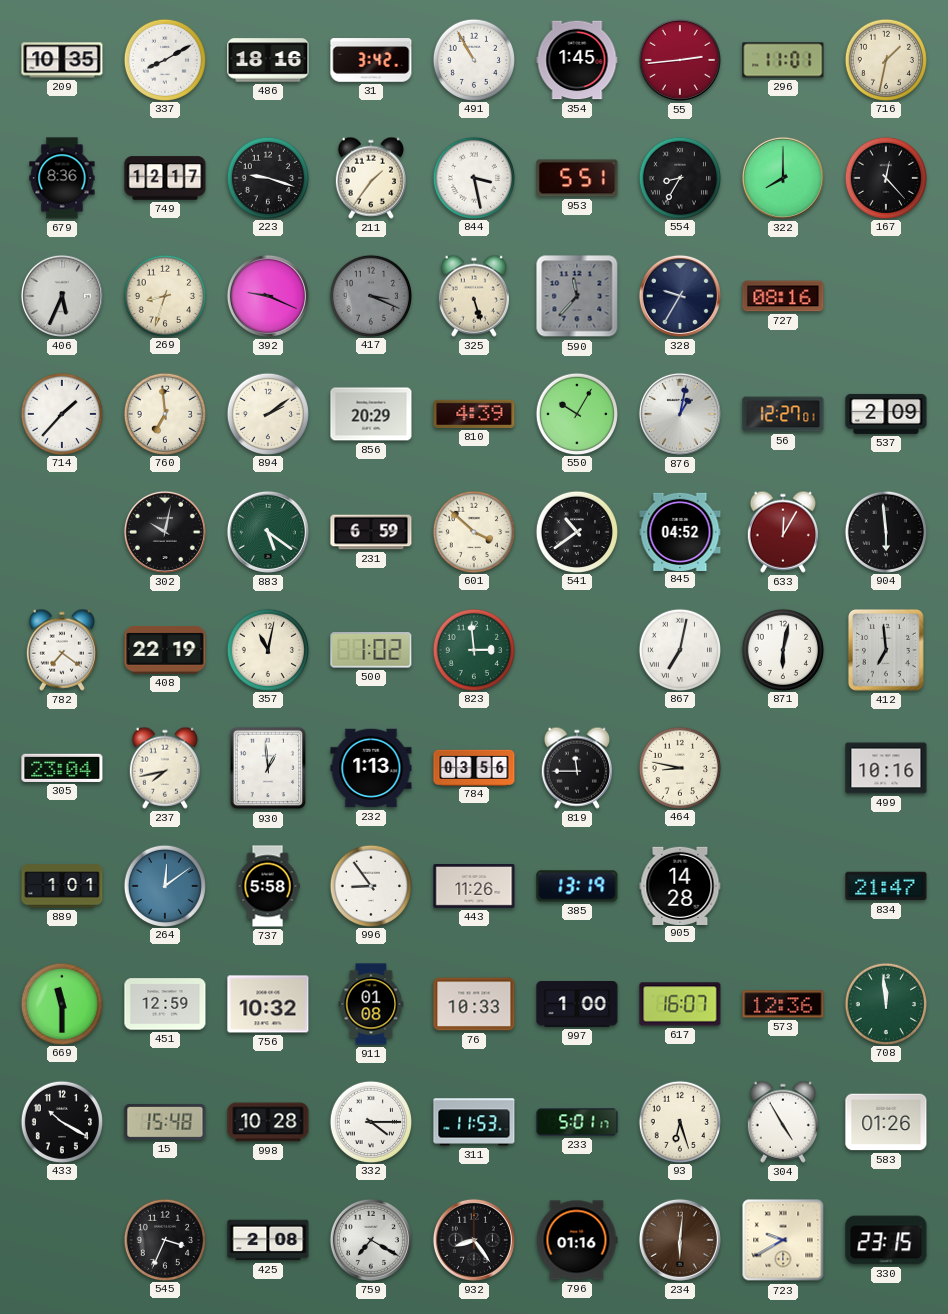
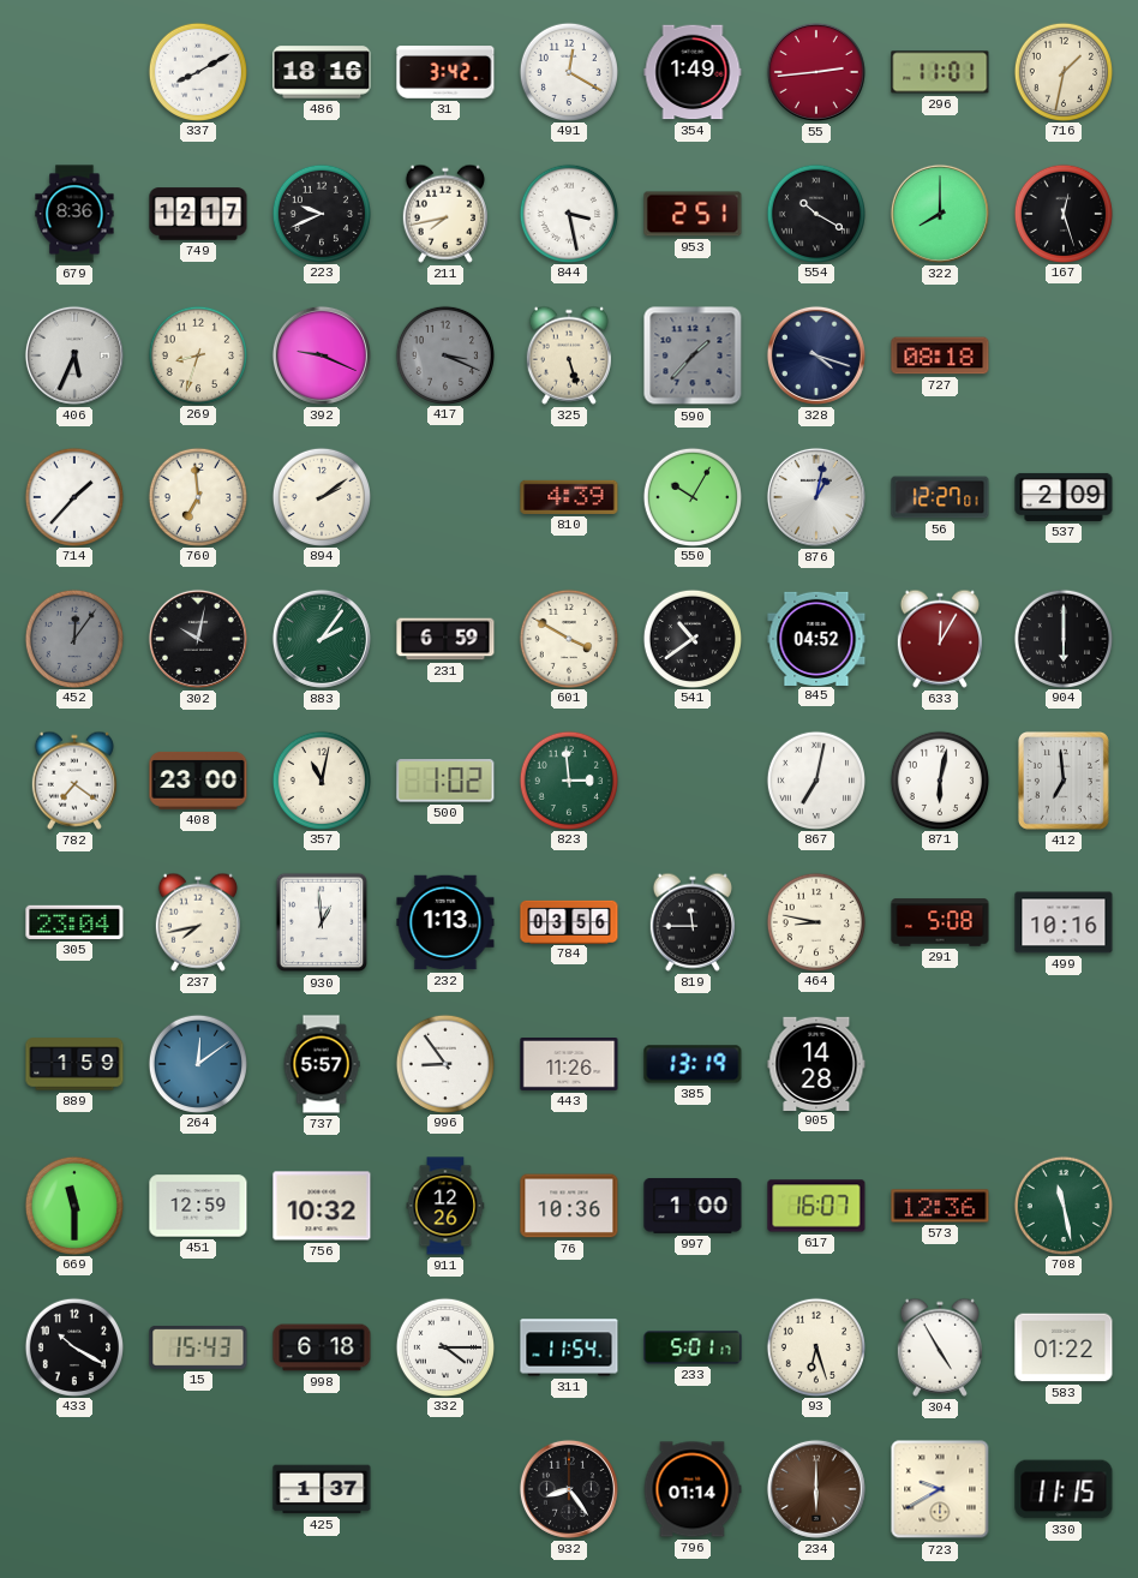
209: 10:35 -> none
491: 10:55 -> 12:20
354: 1:45 -> 1:49
223: 9:18 -> 9:41
211: 1:36 -> 7:43
953: 5:51 -> 2:51
554: 8:35 -> 10:20
167: 12:23 -> 12:27
590: 11:37 -> 1:37
328: 9:35 -> 4:18
727: 08:16 -> 08:18
856: 20:29 -> none
452: none -> 12:06
883: 5:21 -> 2:06
601: 3:52 -> 3:50
904: 5:59 -> 6:00
408: 22:19 -> 23:00
291: none -> 5:08
889: 1:01 -> 1:59
737: 5:58 -> 5:57
834: 21:47 -> none
911: 01:08 -> 12:26
76: 10:33 -> 10:36
708: 11:59 -> 11:28
15: 15:48 -> 15:43
998: 10:28 -> 6:18
311: 11:53 -> 11:54
583: 01:26 -> 01:22
545: 3:34 -> none
425: 2:08 -> 1:37
759: 7:20 -> none
796: 01:16 -> 01:14
234: 6:01 -> 6:00
330: 23:15 -> 11:15
